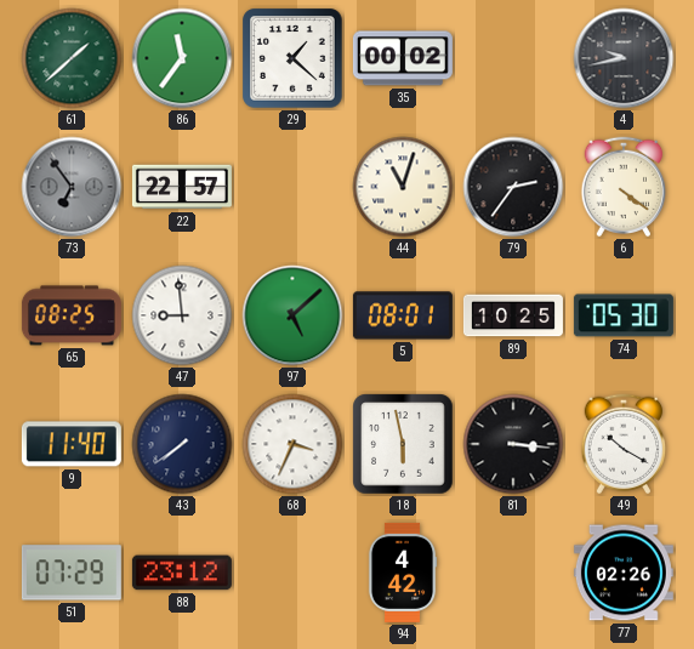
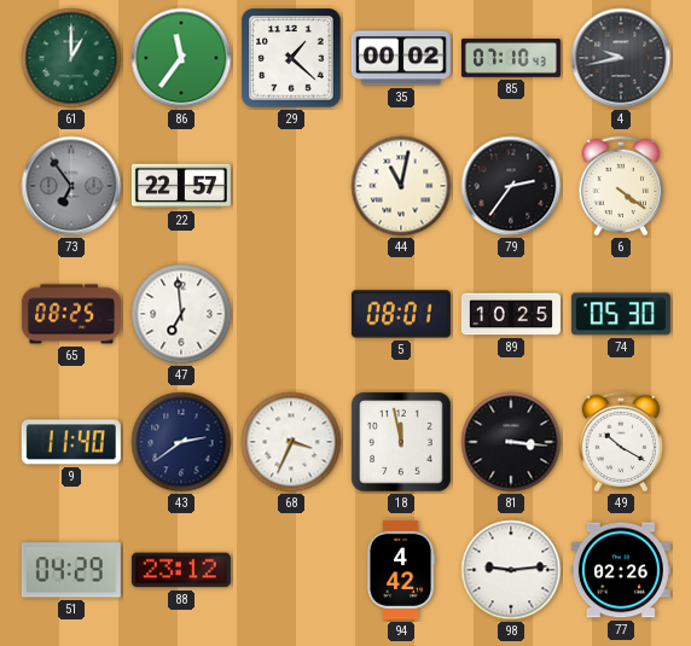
61: 1:38 -> 1:00
85: none -> 07:10
44: 11:03 -> 11:02
47: 8:59 -> 6:59
97: 5:08 -> none
43: 7:39 -> 2:39
18: 5:58 -> 11:58
51: 07:29 -> 04:29
98: none -> 9:14
